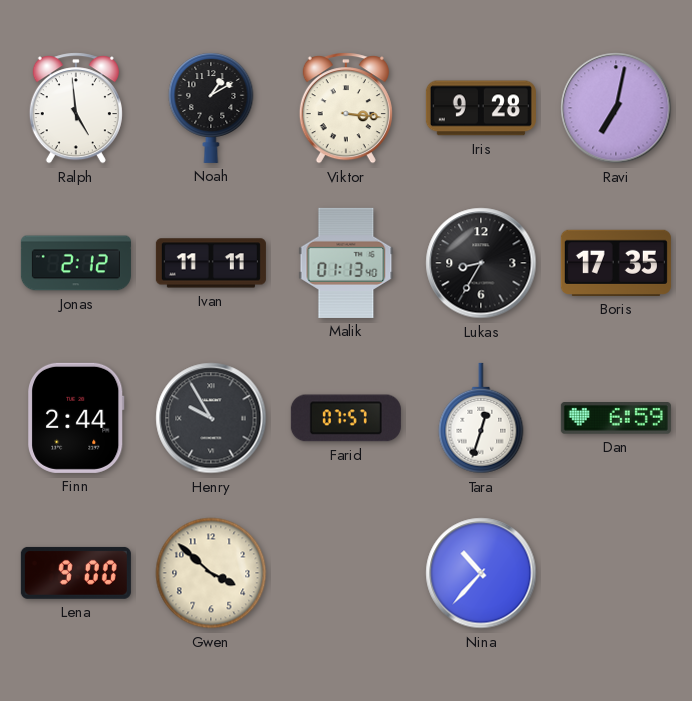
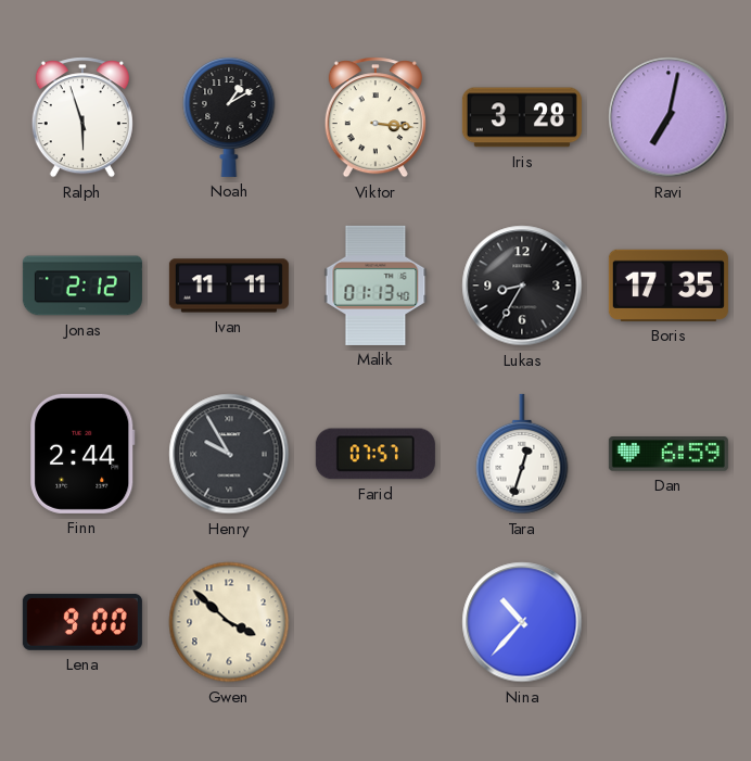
Ralph: 4:59 -> 5:57
Iris: 9:28 -> 3:28
